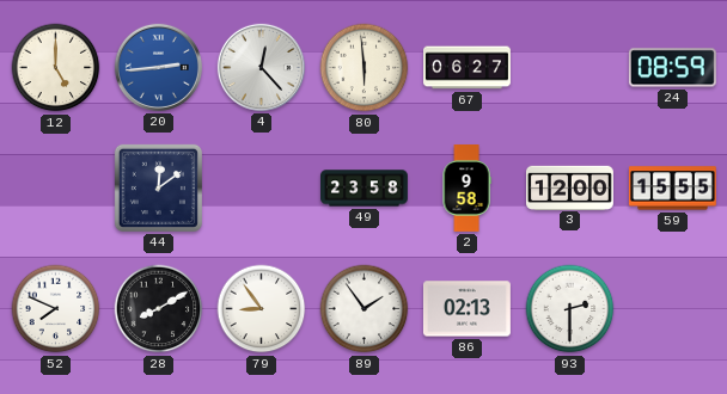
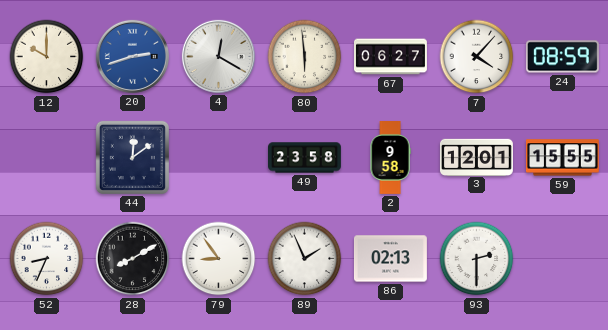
12: 5:00 -> 10:00
20: 2:44 -> 2:42
4: 12:23 -> 12:20
7: none -> 4:07
3: 12:00 -> 12:01
52: 7:49 -> 8:34
89: 1:54 -> 1:56
